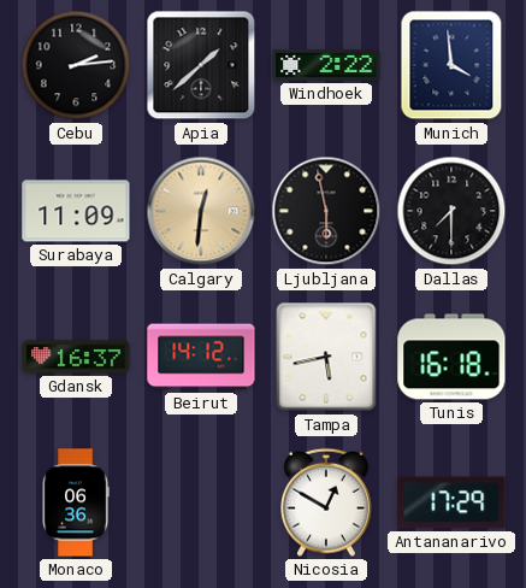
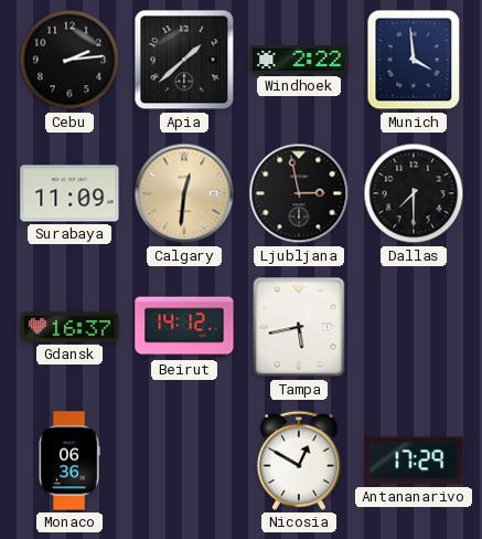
Ljubljana: 5:58 -> 2:58
Tunis: 16:18 -> none
